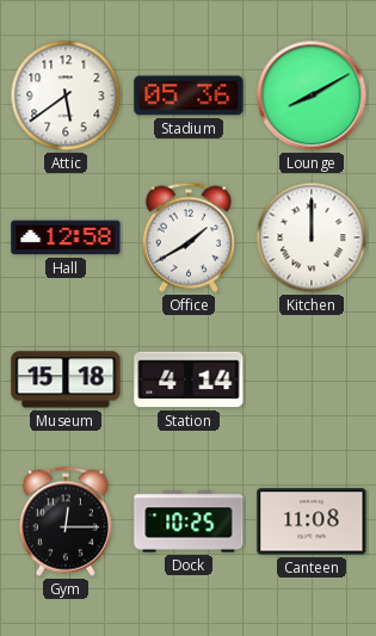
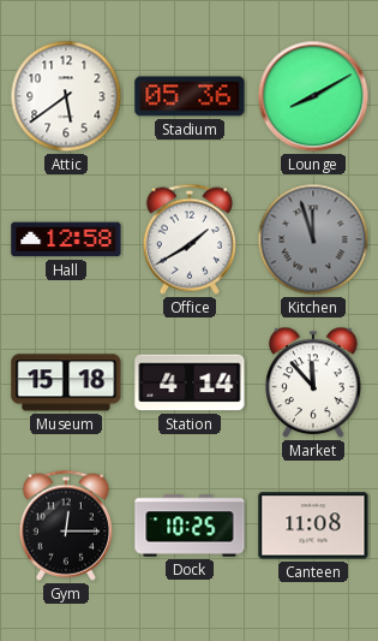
Kitchen: 12:00 -> 11:57
Kitchen dial: white -> grey
Market: none -> 11:53
